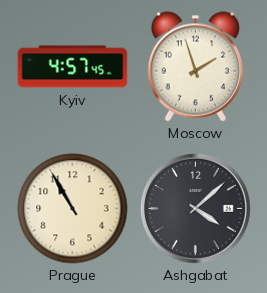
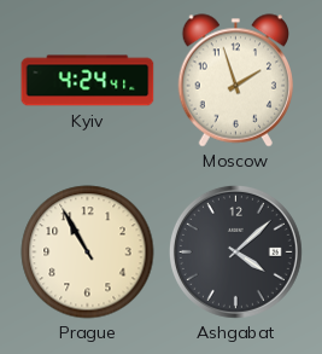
Kyiv: 4:57 -> 4:24
